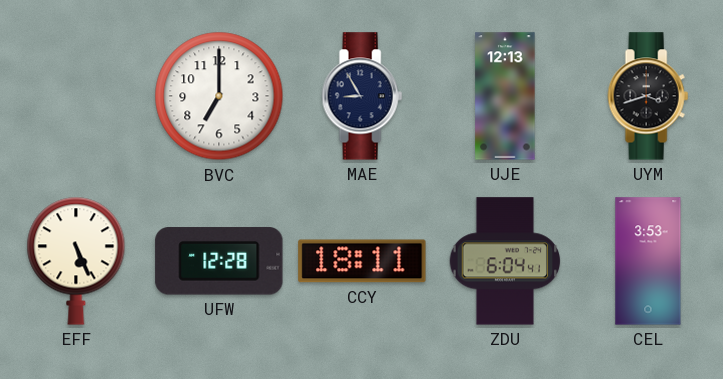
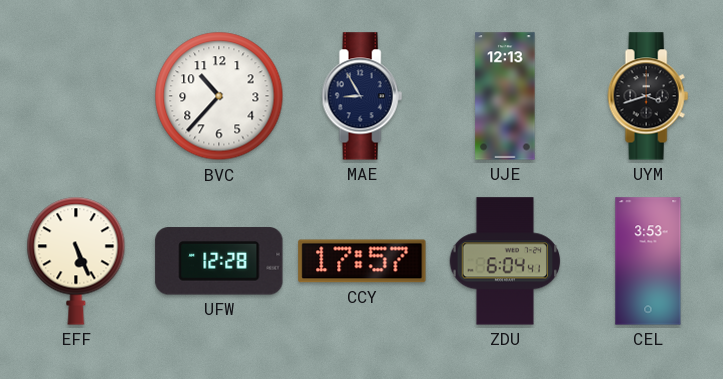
BVC: 7:00 -> 10:37
CCY: 18:11 -> 17:57
